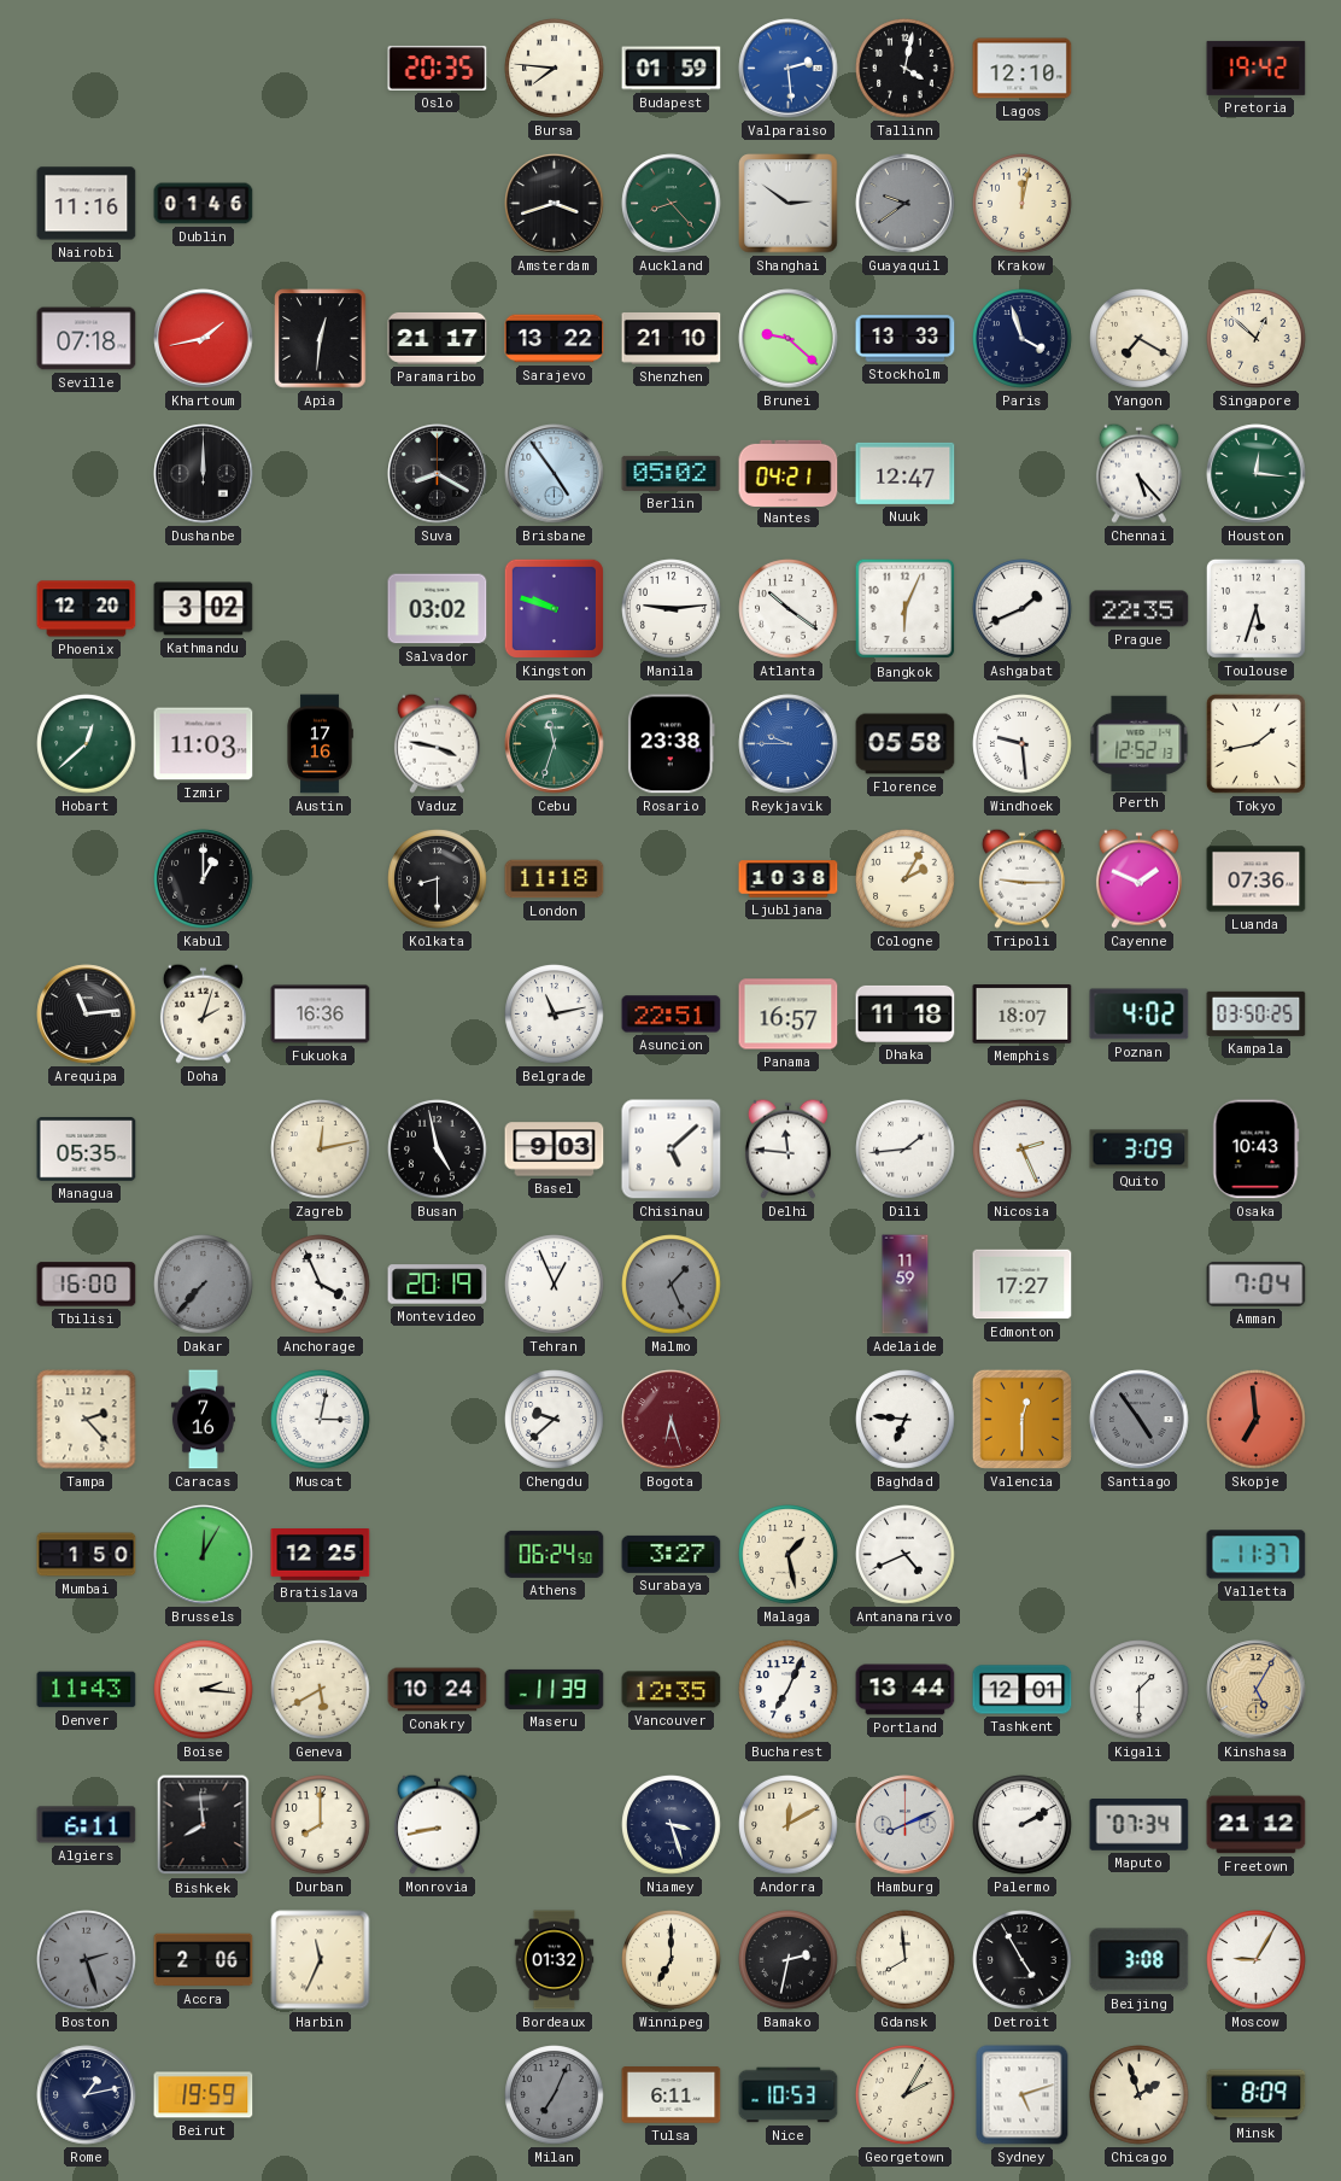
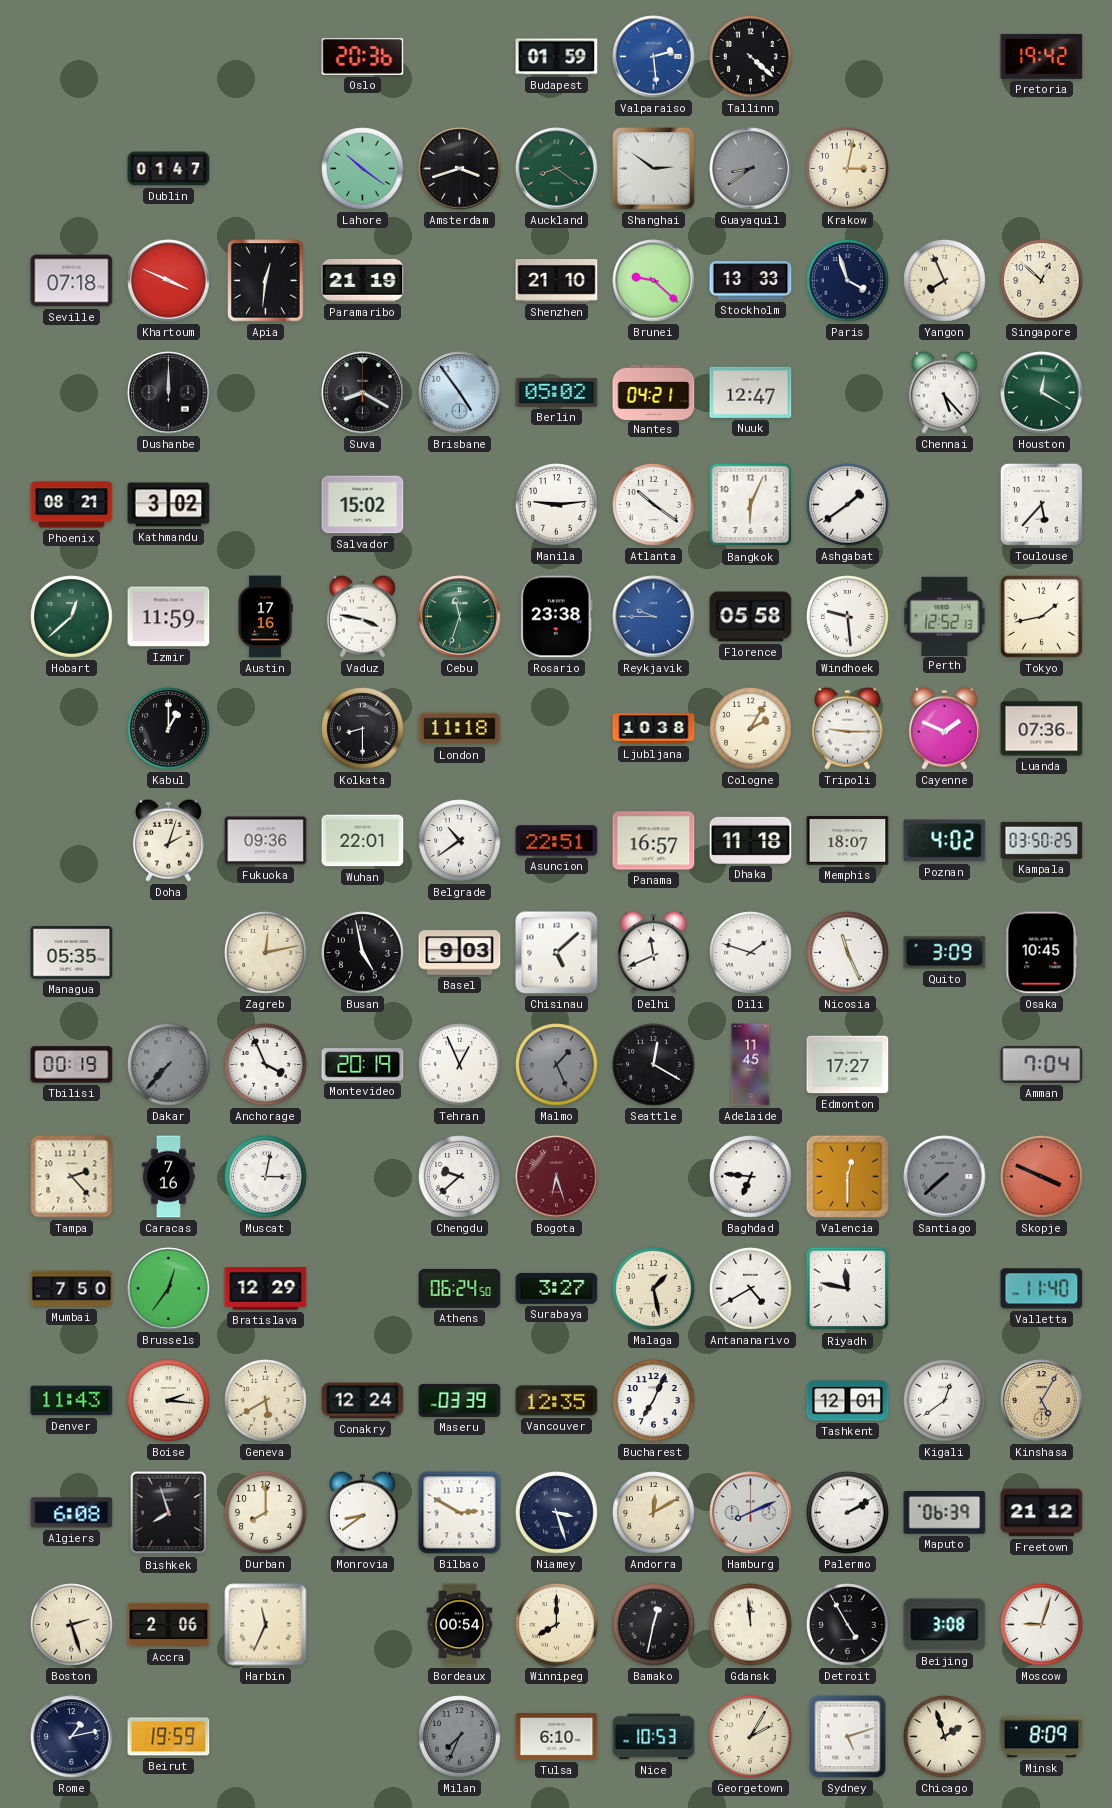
Oslo: 20:35 -> 20:36
Bursa: 7:46 -> none
Tallinn: 4:02 -> 4:22
Lagos: 12:10 -> none
Nairobi: 11:16 -> none
Dublin: 01:46 -> 01:47
Lahore: none -> 10:21
Auckland: 8:23 -> 8:21
Guayaquil: 9:39 -> 8:39
Krakow: 12:02 -> 3:02
Khartoum: 1:43 -> 3:49
Paramaribo: 21:17 -> 21:19
Sarajevo: 13:22 -> none
Yangon: 7:20 -> 7:56
Houston: 12:16 -> 12:20
Phoenix: 12:20 -> 08:21
Salvador: 03:02 -> 15:02
Kingston: 9:48 -> none
Ashgabat: 1:41 -> 1:39
Prague: 22:35 -> none
Toulouse: 5:33 -> 5:37
Izmir: 11:03 -> 11:59
Arequipa: 11:14 -> none
Fukuoka: 16:36 -> 09:36
Wuhan: none -> 22:01
Belgrade: 11:13 -> 10:39
Delhi: 11:46 -> 11:41
Dili: 1:44 -> 1:48
Nicosia: 2:26 -> 11:26
Osaka: 10:43 -> 10:45
Tbilisi: 16:00 -> 00:19
Seattle: none -> 12:20
Adelaide: 11:59 -> 11:45
Santiago: 4:54 -> 7:38
Skopje: 6:59 -> 3:49
Mumbai: 1:50 -> 7:50
Brussels: 12:05 -> 12:36
Bratislava: 12:25 -> 12:29
Antananarivo: 4:41 -> 4:40
Riyadh: none -> 11:47
Valletta: 11:37 -> 11:40
Conakry: 10:24 -> 12:24
Maseru: 11:39 -> 03:39
Portland: 13:44 -> none
Kigali: 1:30 -> 12:39
Algiers: 6:11 -> 6:08
Bishkek: 7:59 -> 7:57
Monrovia: 8:43 -> 8:39
Bilbao: none -> 2:50
Maputo: 07:34 -> 06:39
Boston dial: grey -> cream
Bordeaux: 01:32 -> 00:54
Winnipeg: 7:00 -> 8:00
Bamako: 2:32 -> 12:32
Gdansk: 7:59 -> 11:59
Moscow: 9:05 -> 9:03
Milan: 7:04 -> 7:34
Tulsa: 6:11 -> 6:10
